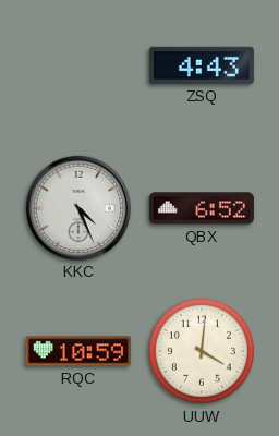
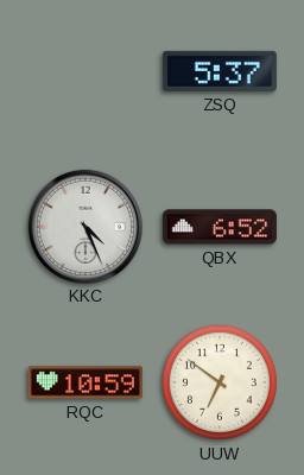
ZSQ: 4:43 -> 5:37
UUW: 4:01 -> 6:51
